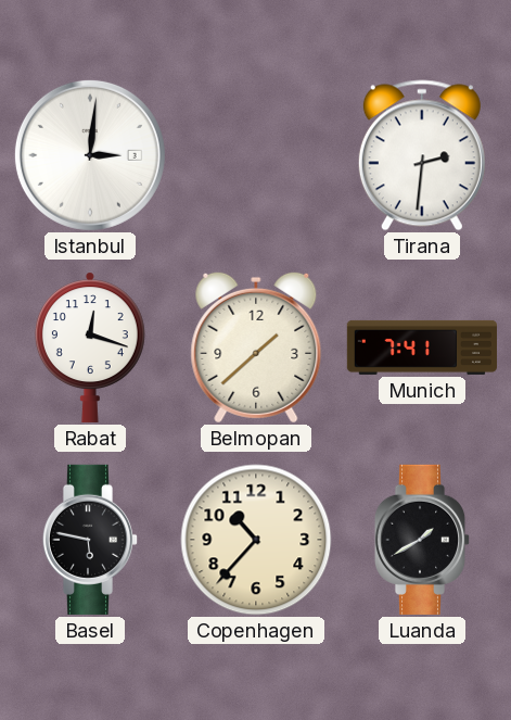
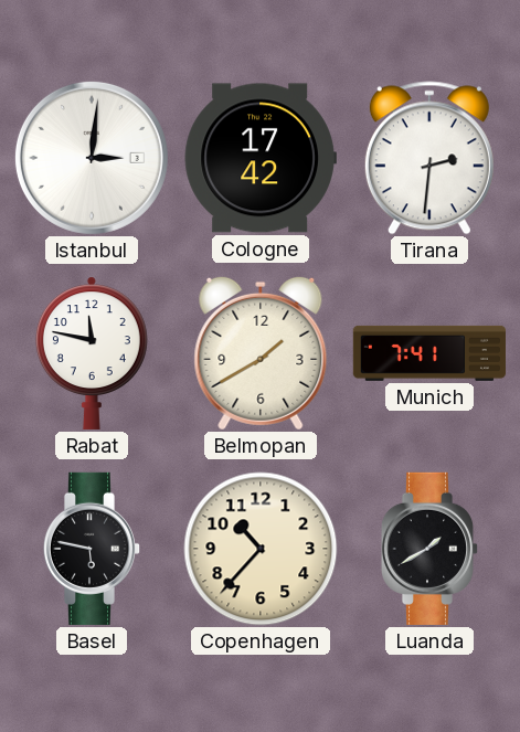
Cologne: none -> 17:42
Rabat: 12:18 -> 11:47
Belmopan: 1:38 -> 1:40
